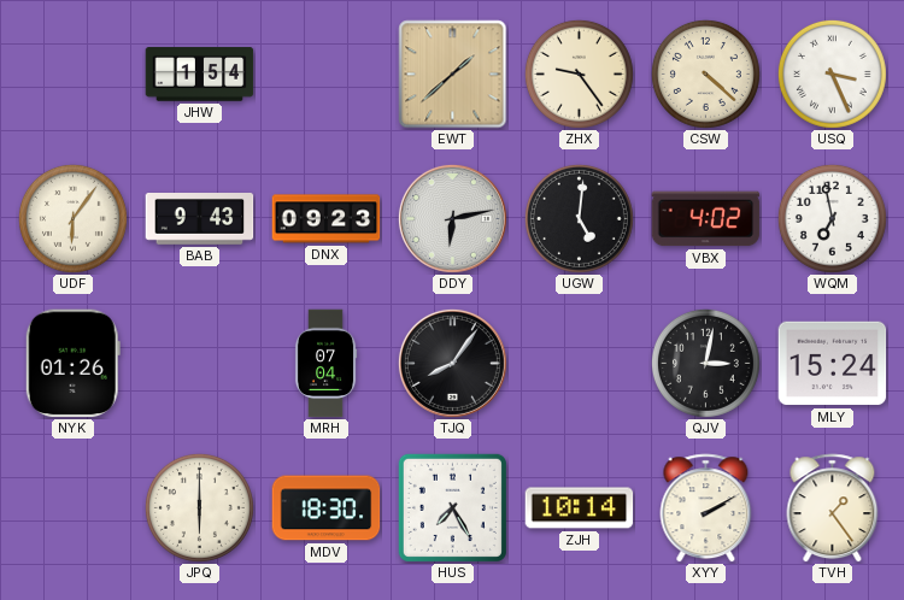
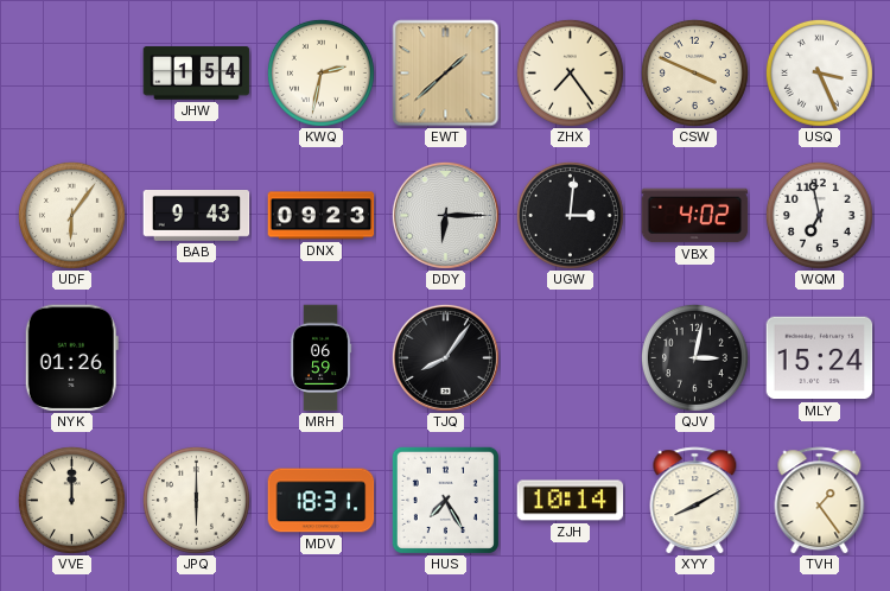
KWQ: none -> 2:32
ZHX: 9:24 -> 7:24
CSW: 4:22 -> 3:49
DDY: 6:13 -> 6:15
UGW: 5:01 -> 3:01
MRH: 07:04 -> 06:59
VVE: none -> 12:00
MDV: 18:30 -> 18:31
XYY: 2:10 -> 8:10
